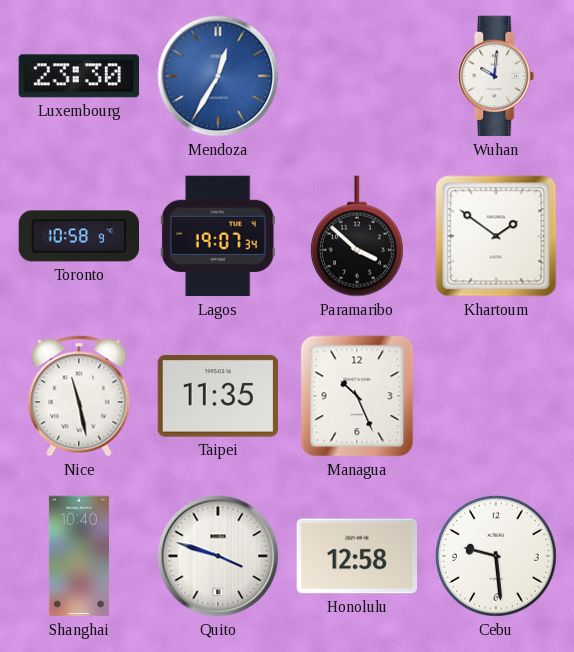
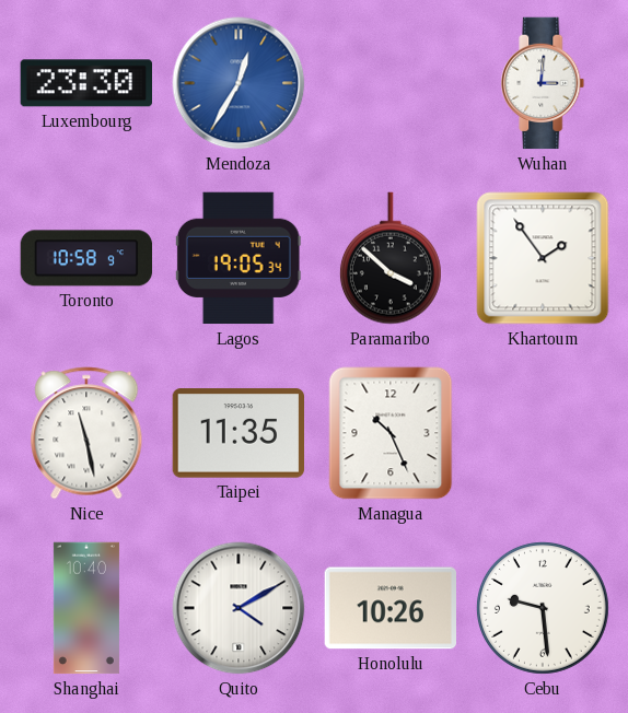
Wuhan: 10:01 -> 3:01
Lagos: 19:07 -> 19:05
Khartoum: 1:51 -> 1:54
Quito: 3:48 -> 4:10
Honolulu: 12:58 -> 10:26
